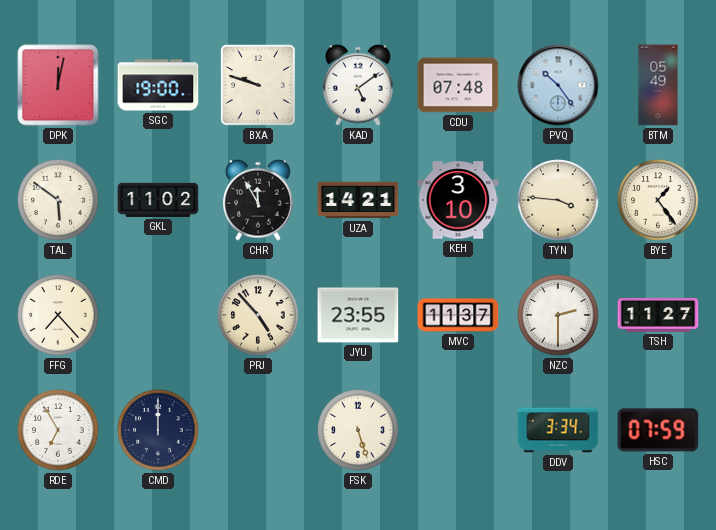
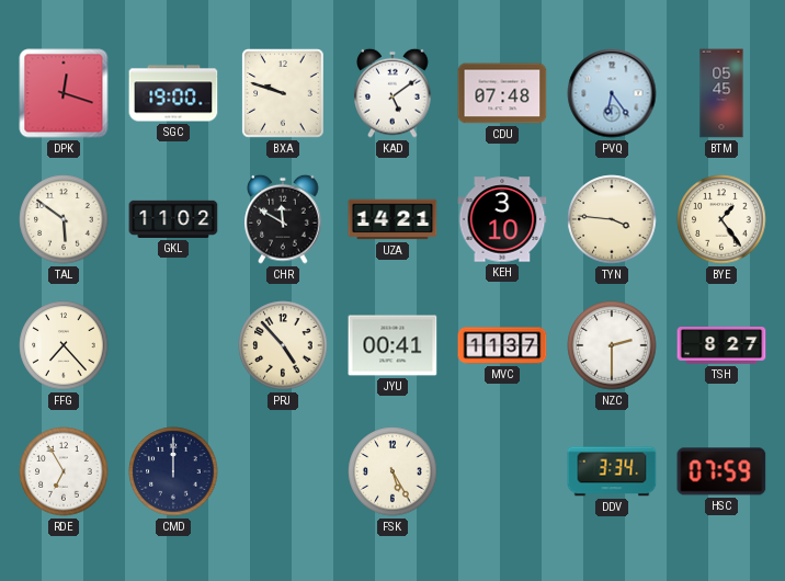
DPK: 12:02 -> 12:18
PVQ: 10:24 -> 6:24
BTM: 05:49 -> 05:45
CHR: 11:55 -> 11:50
JYU: 23:55 -> 00:41
TSH: 11:27 -> 8:27
FSK: 5:27 -> 5:25
